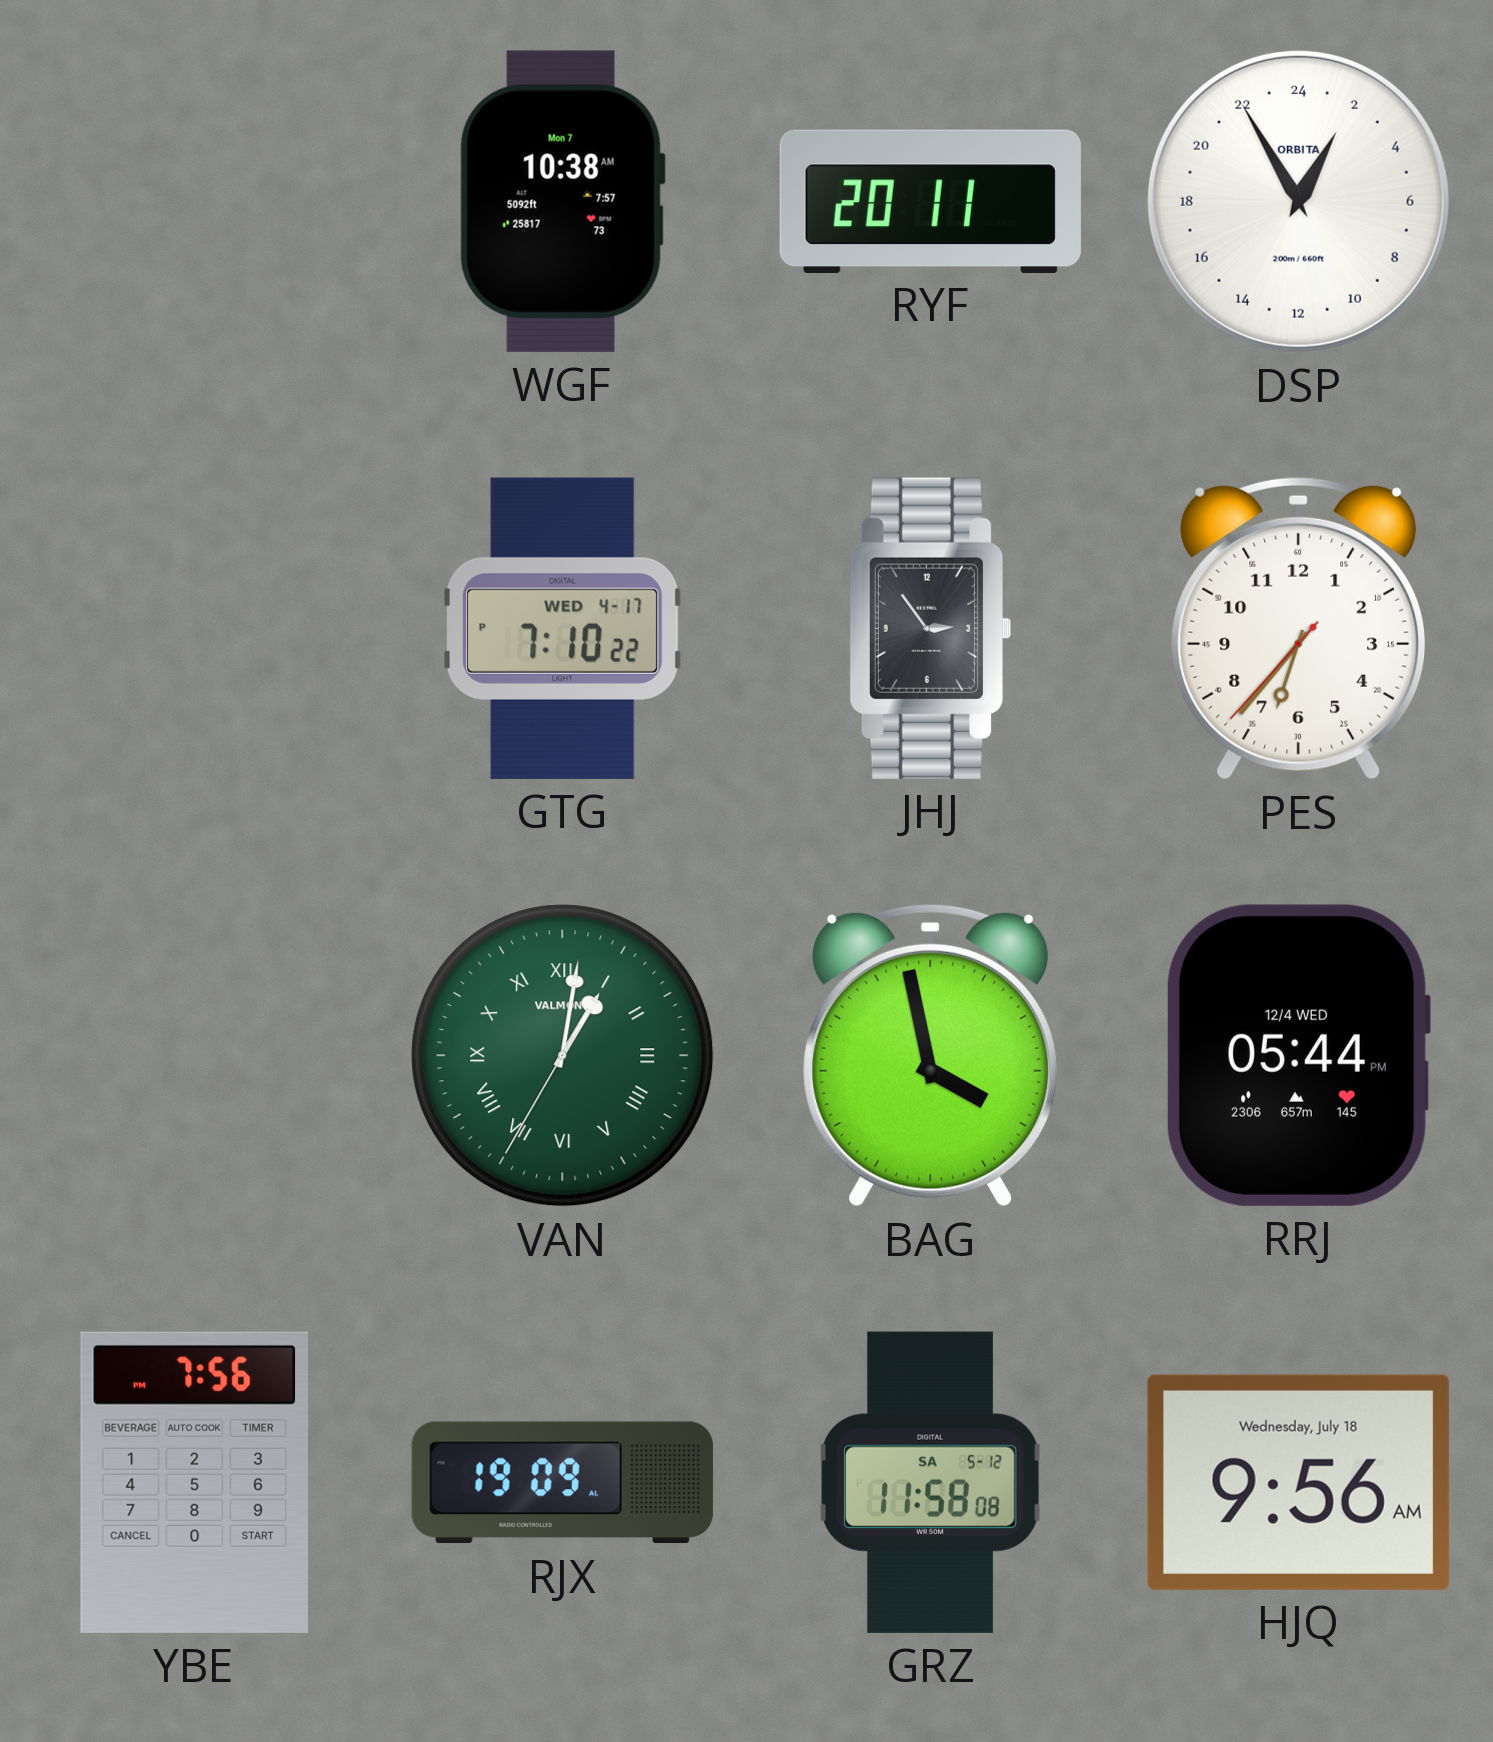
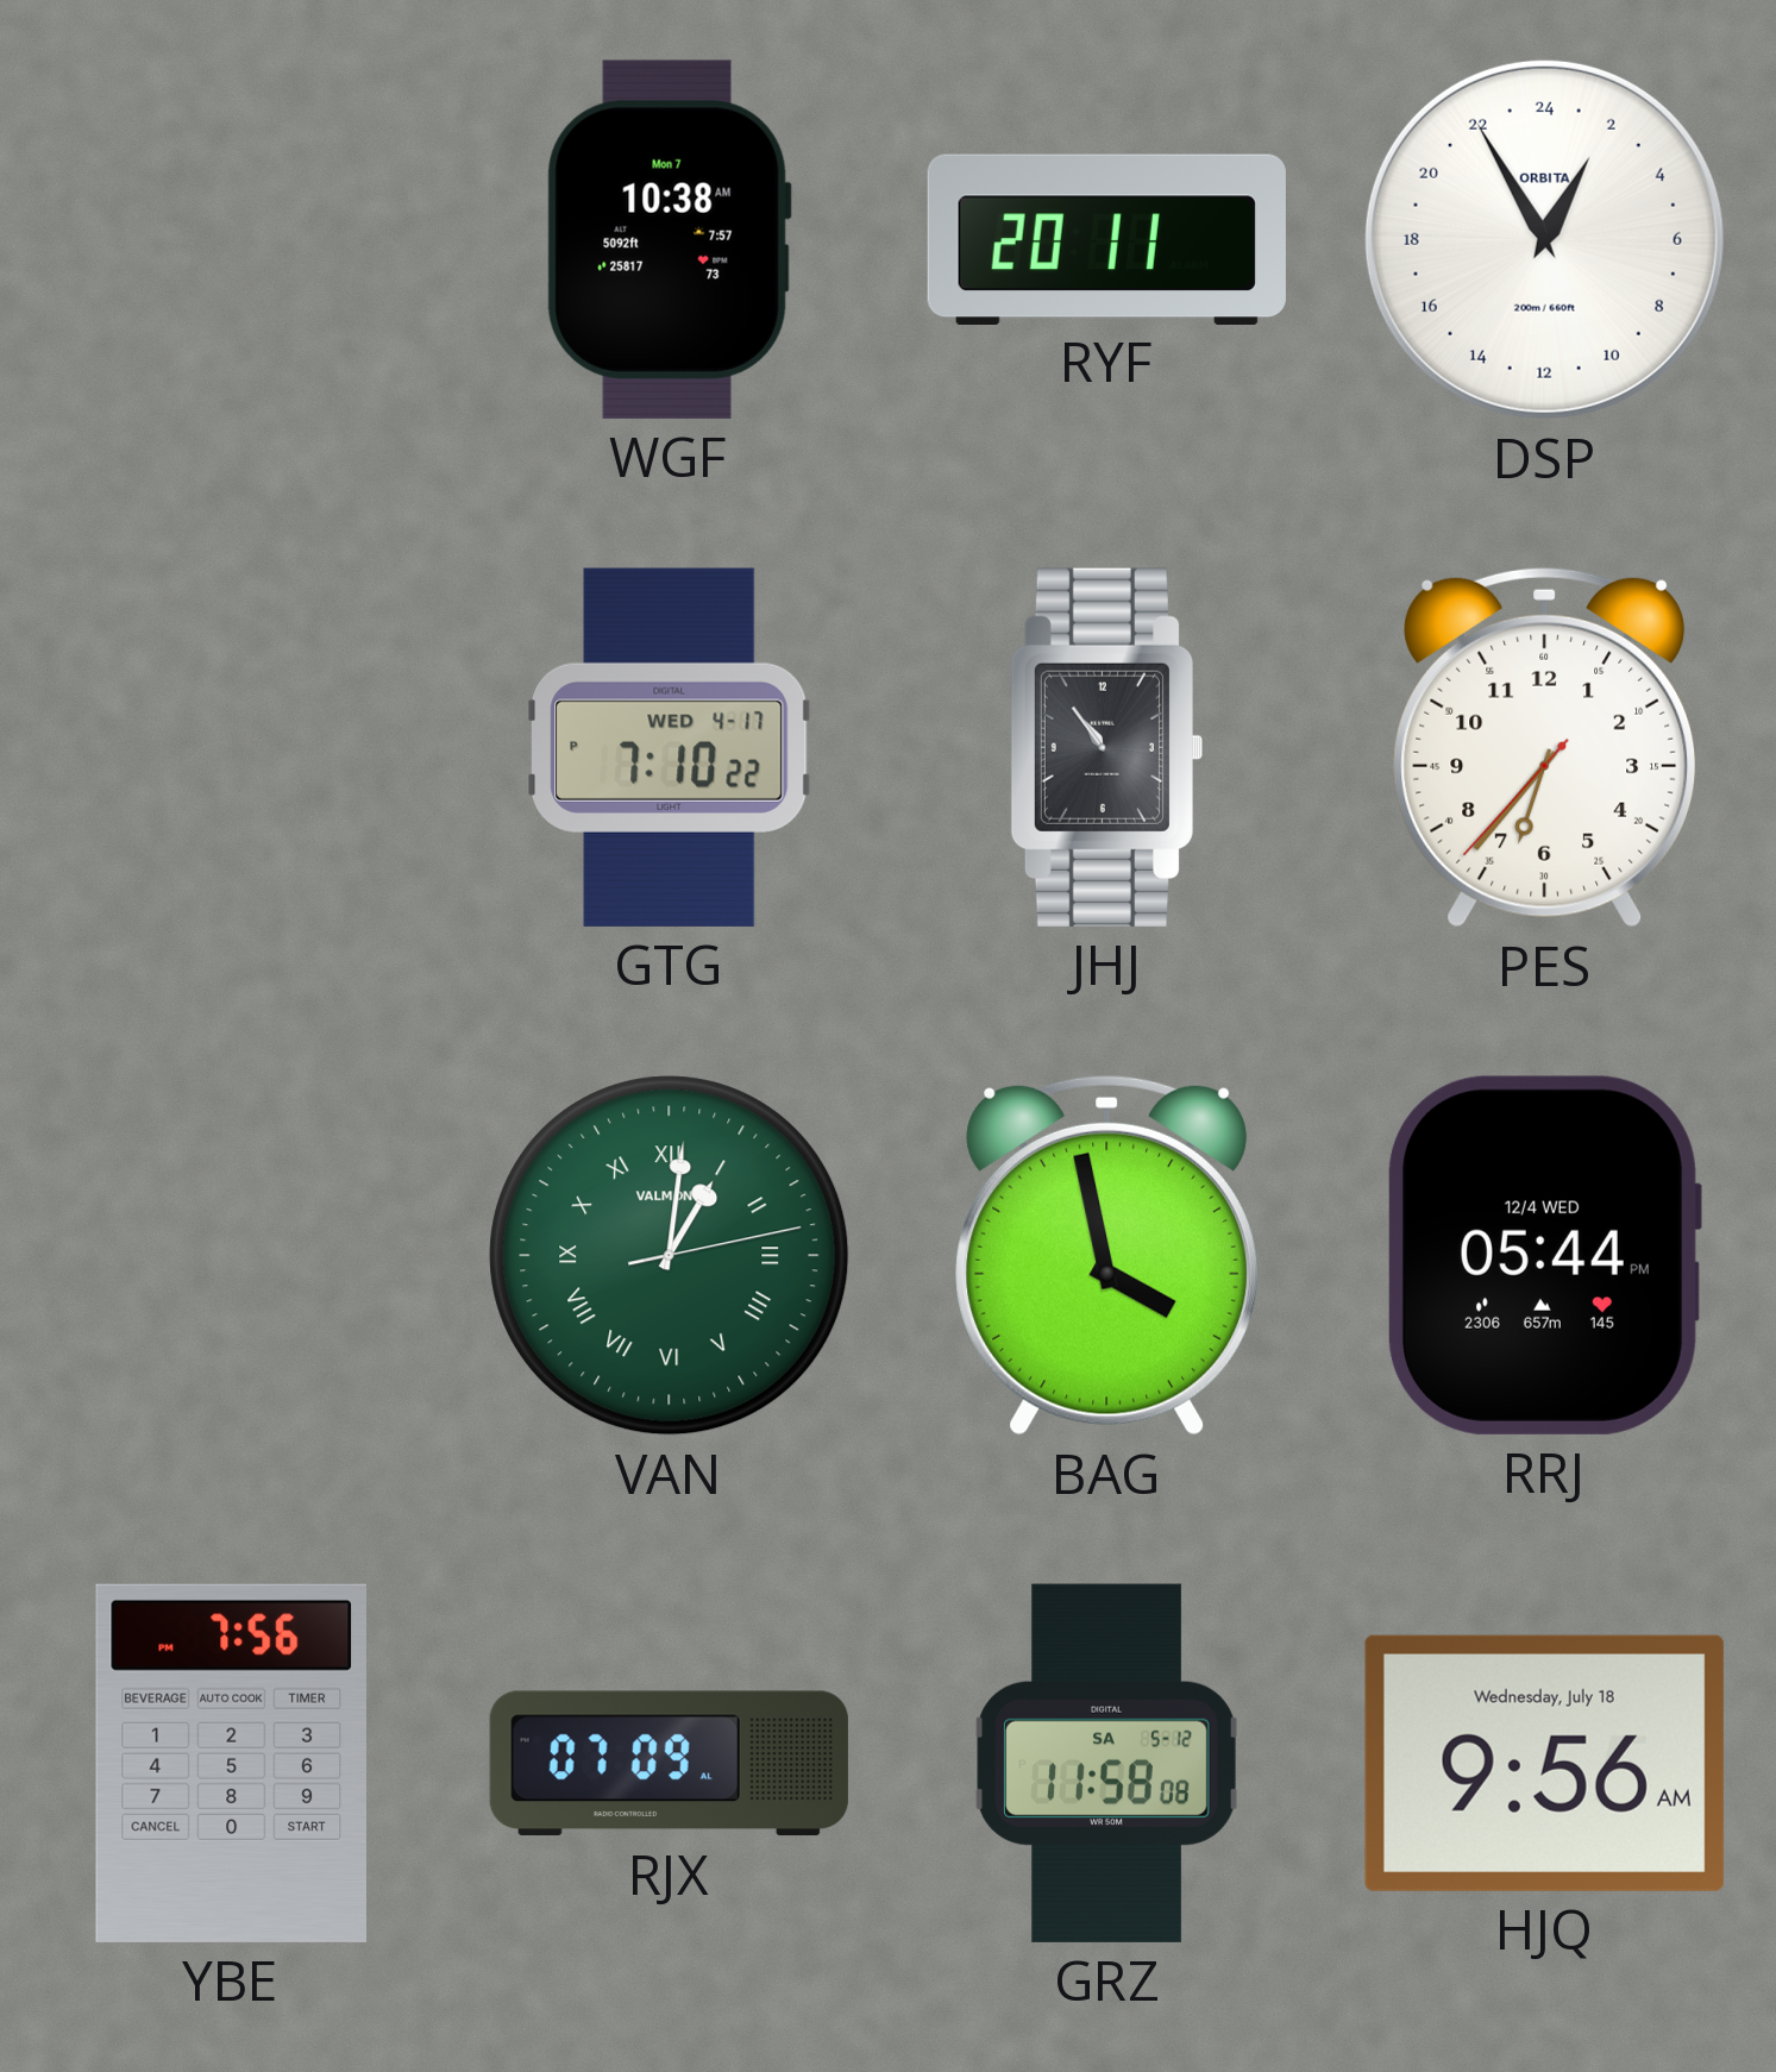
JHJ: 2:54 -> 10:54
VAN: 1:01:35 -> 1:01:13
RJX: 19:09 -> 07:09
